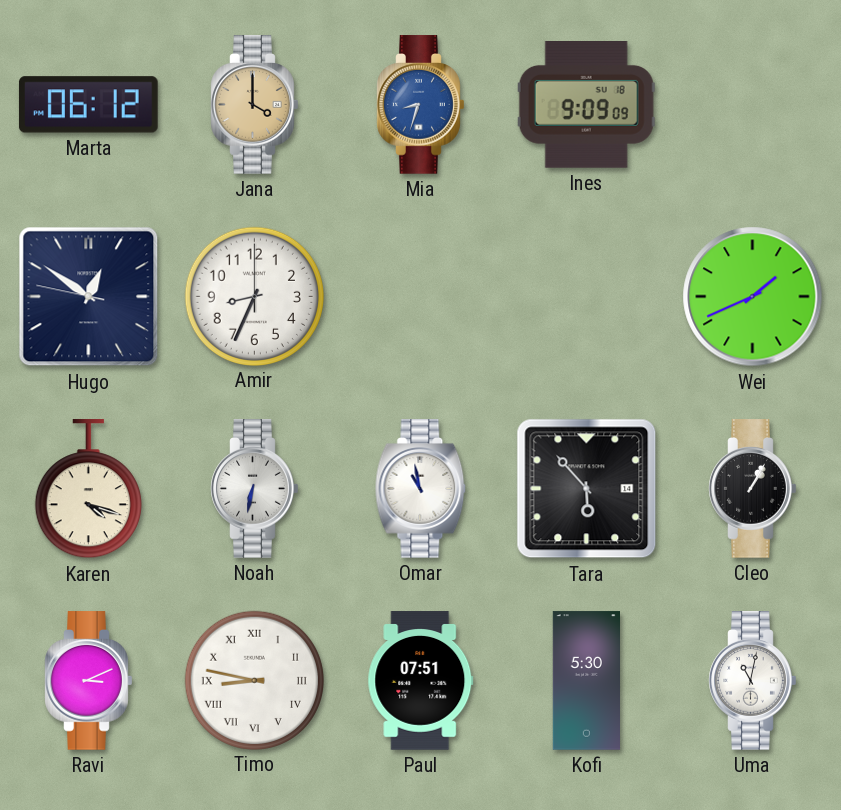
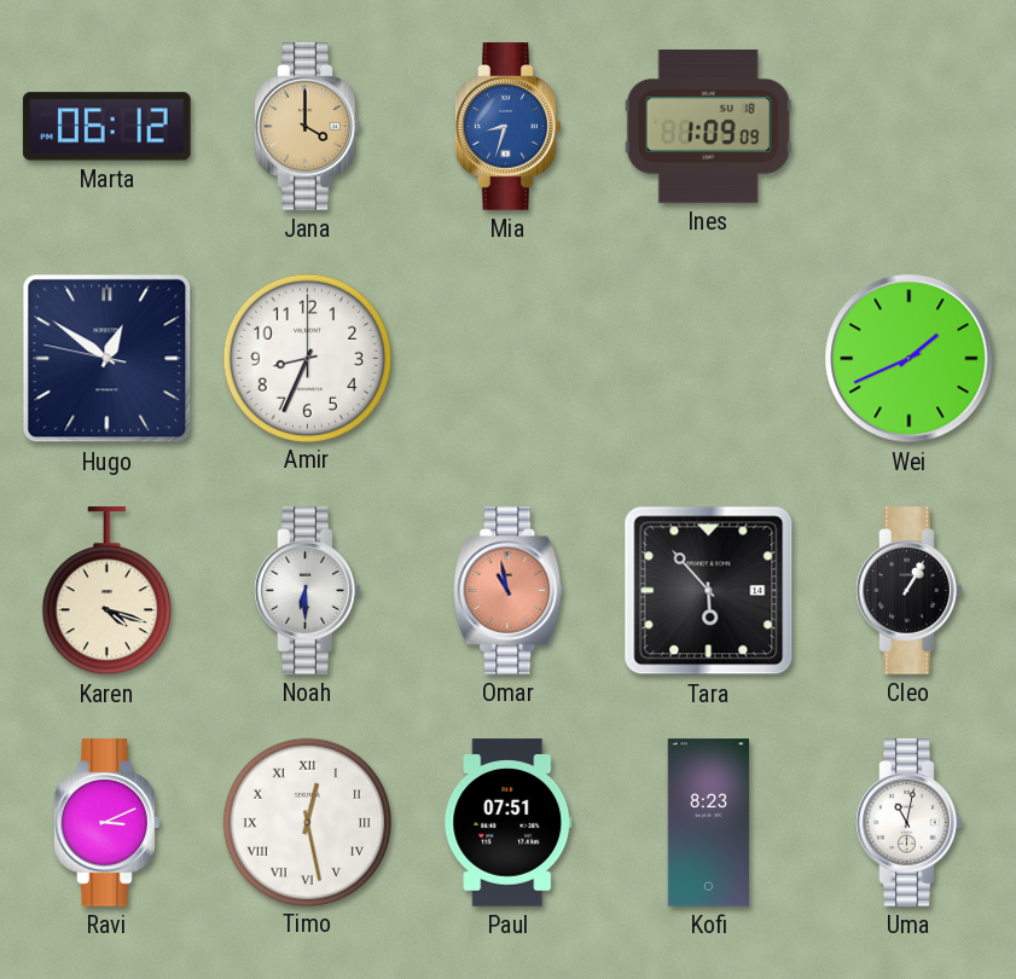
Ines: 9:09 -> 1:09
Noah: 6:32 -> 6:30
Omar dial: white -> salmon
Timo: 8:47 -> 12:28
Kofi: 5:30 -> 8:23
